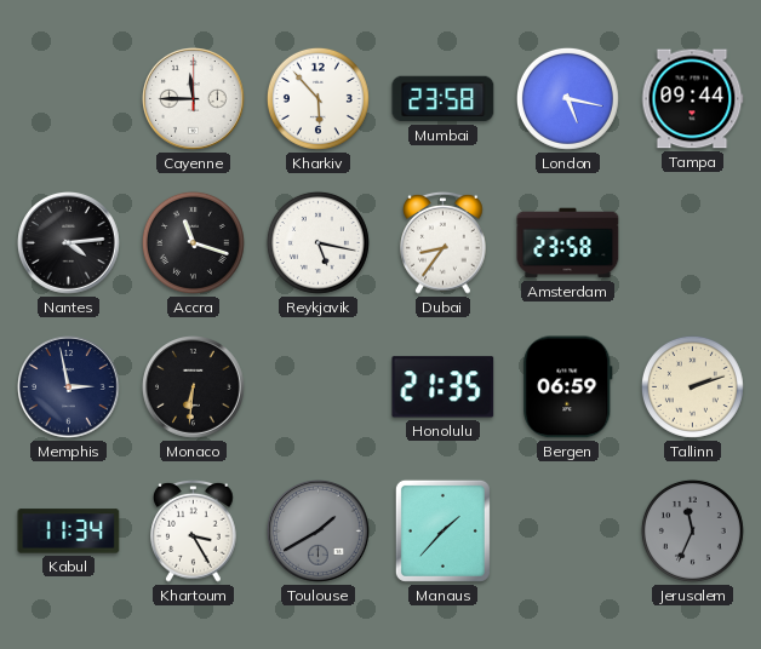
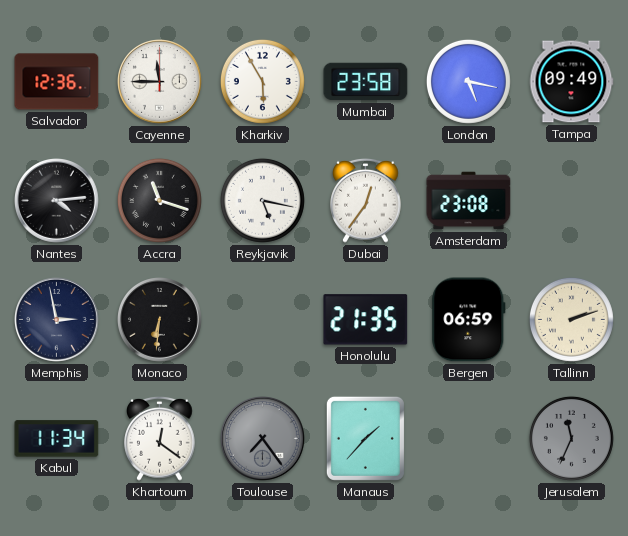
Salvador: none -> 12:36
Kharkiv: 5:53 -> 5:55
Tampa: 09:44 -> 09:49
Dubai: 8:36 -> 12:36
Amsterdam: 23:58 -> 23:08
Khartoum: 3:25 -> 12:21
Toulouse: 1:40 -> 7:24
